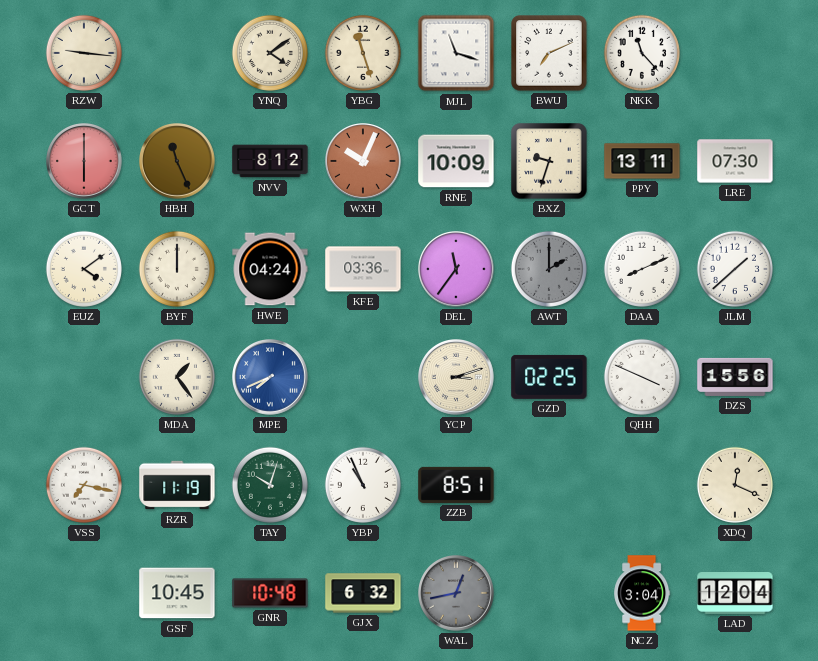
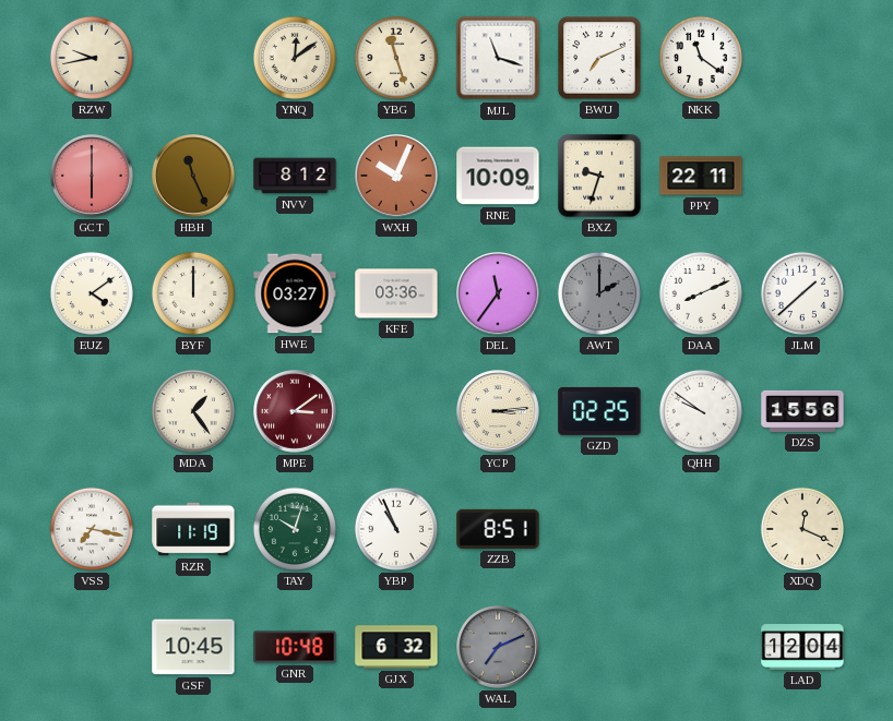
RZW: 9:16 -> 9:43
YNQ: 4:09 -> 12:09
NKK: 11:23 -> 11:21
PPY: 13:11 -> 22:11
LRE: 07:30 -> none
HWE: 04:24 -> 03:27
MPE: 7:41 -> 3:09
MPE dial: blue -> burgundy
YCP: 3:12 -> 3:14
QHH: 3:49 -> 9:51
WAL: 12:43 -> 7:11
NCZ: 3:04 -> none
